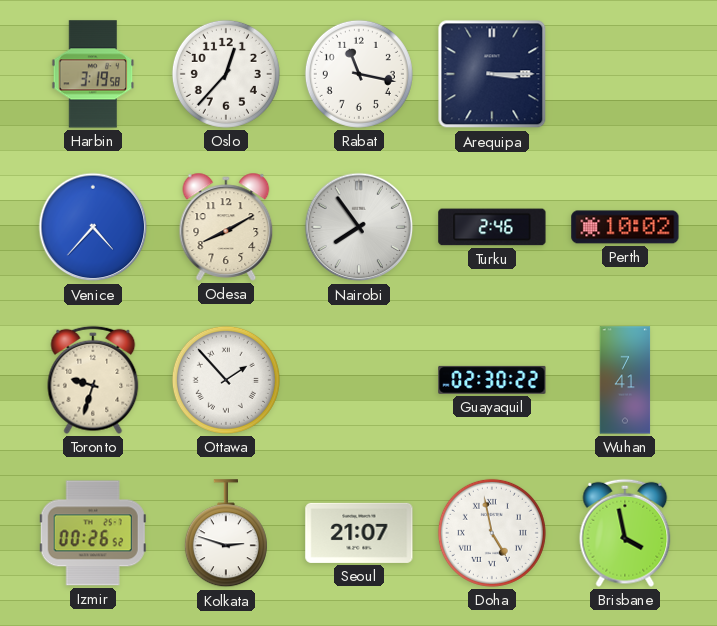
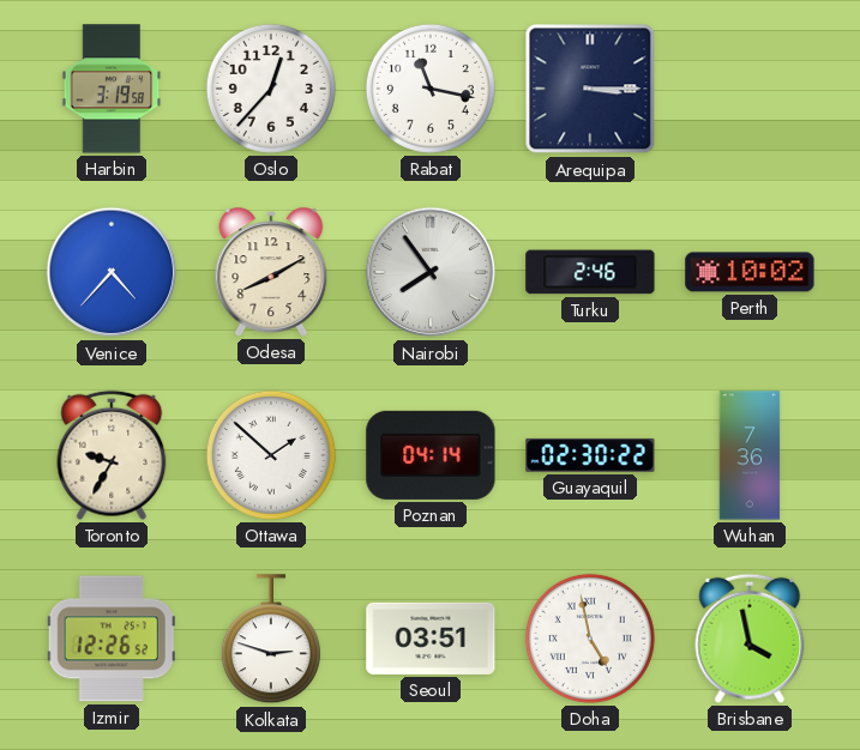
Toronto: 9:33 -> 9:35
Ottawa: 1:53 -> 1:52
Poznan: none -> 04:14
Wuhan: 7:41 -> 7:36
Izmir: 00:26 -> 12:26
Seoul: 21:07 -> 03:51
